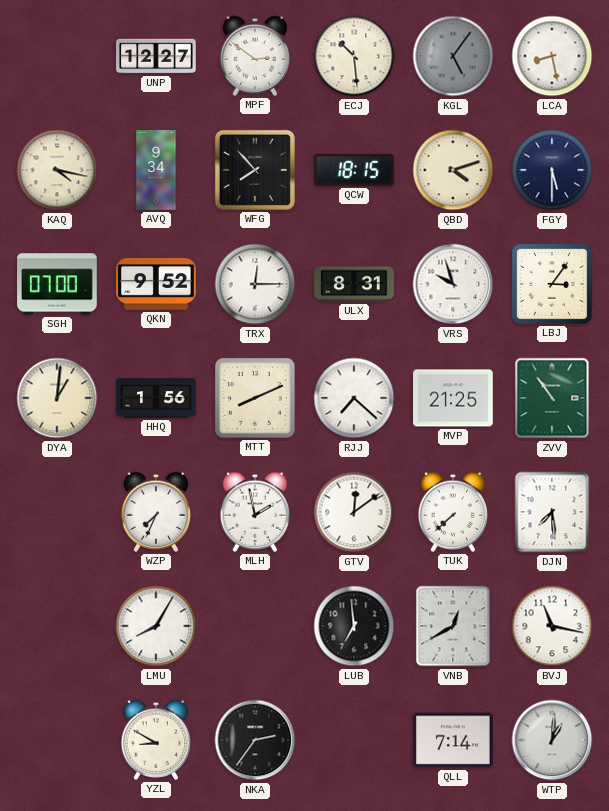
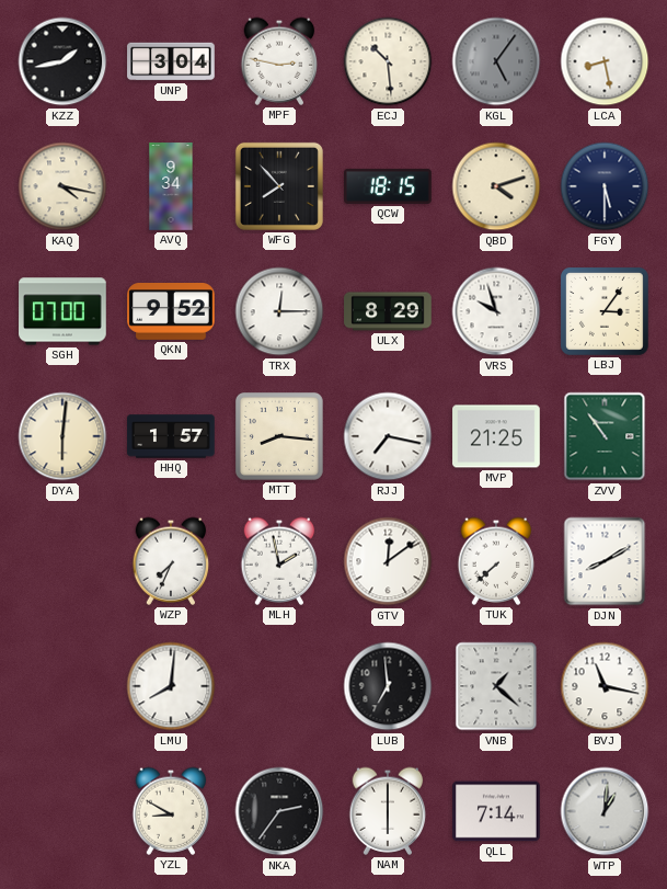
KZZ: none -> 1:43
UNP: 12:27 -> 3:04
MPF: 2:51 -> 2:47
ULX: 8:31 -> 8:29
DYA: 1:01 -> 6:01
HHQ: 1:56 -> 1:57
MTT: 8:11 -> 8:16
RJJ: 7:22 -> 7:17
DJN: 7:29 -> 8:10
LMU: 8:05 -> 8:01
VNB: 12:40 -> 1:22
NAM: none -> 6:00
